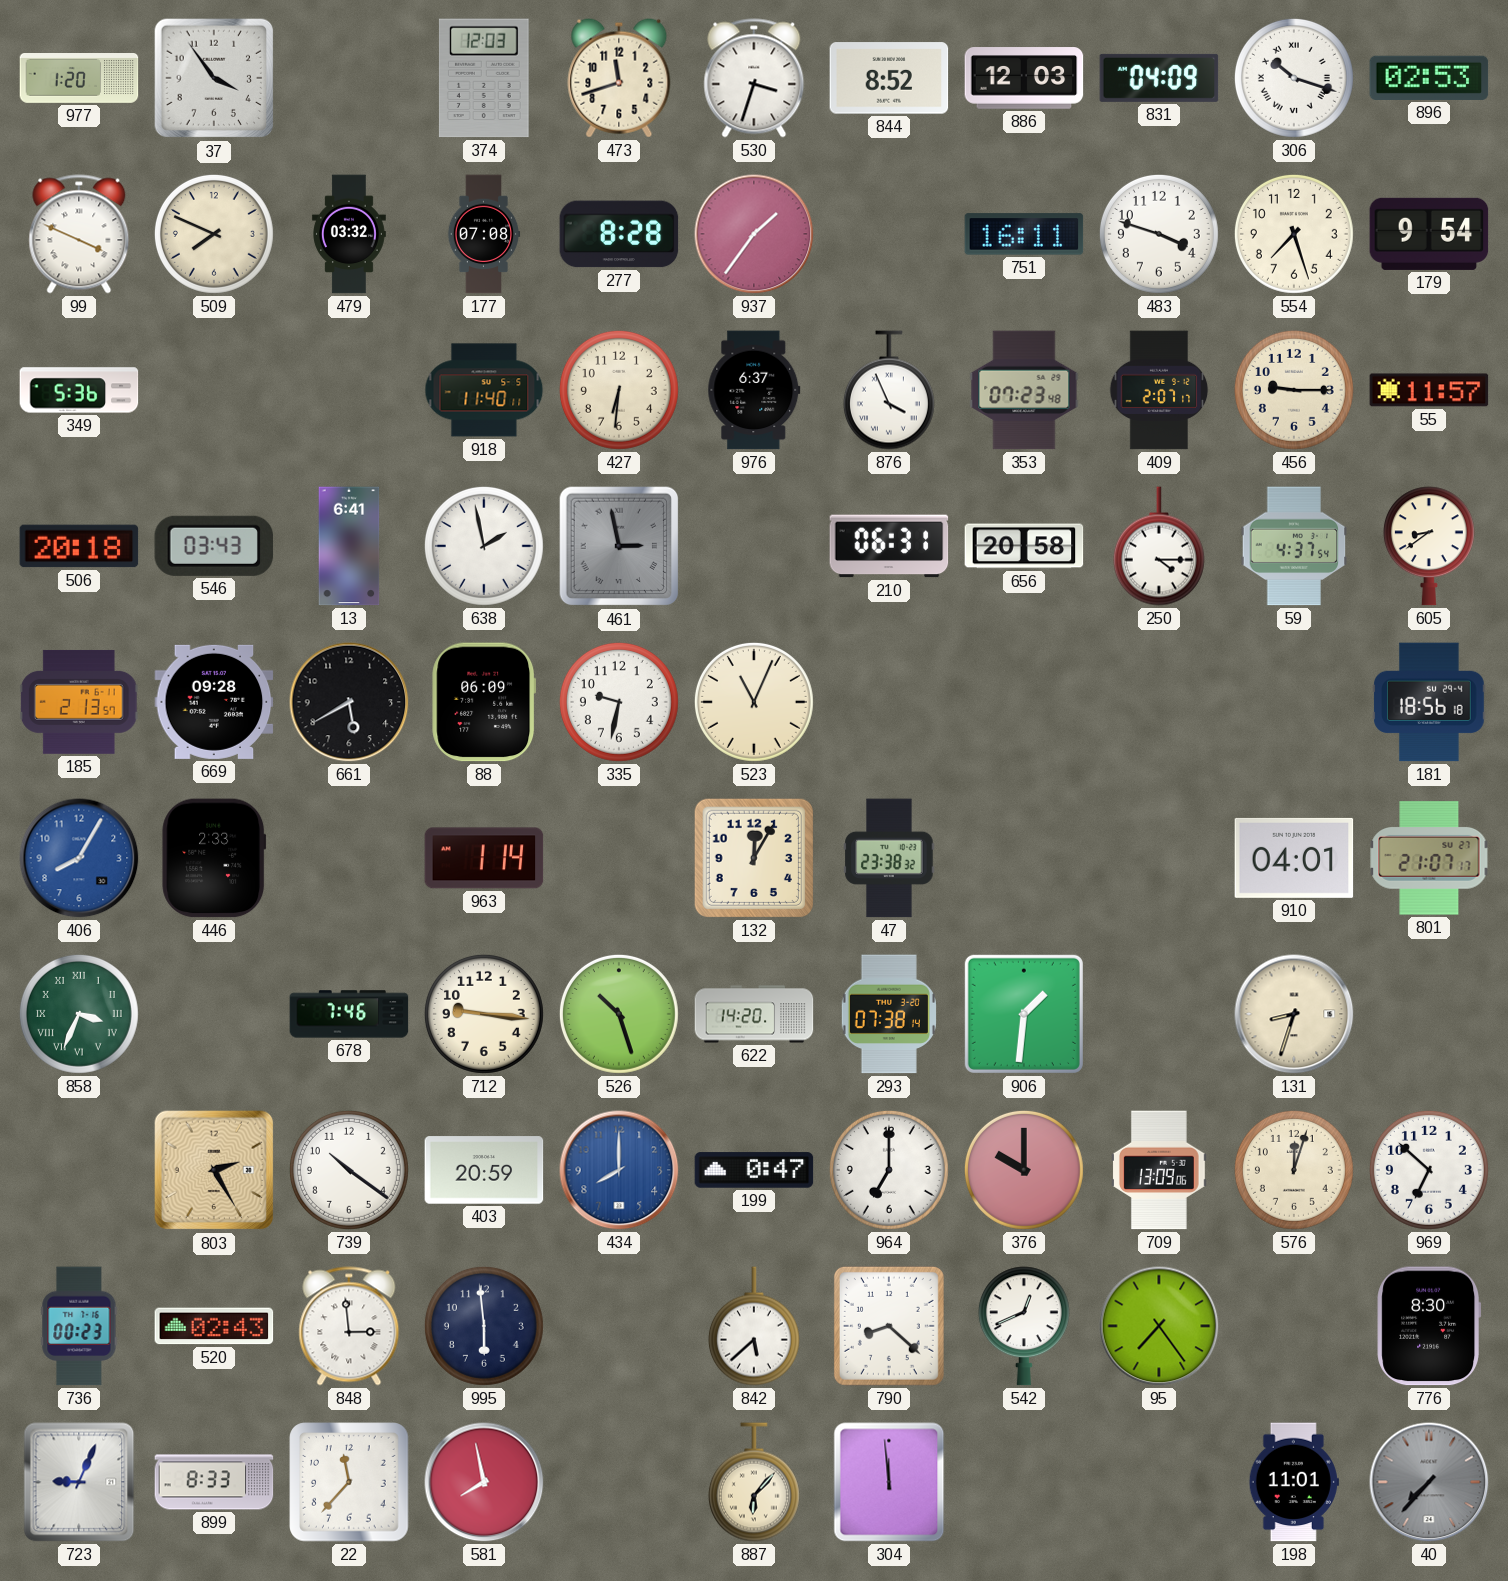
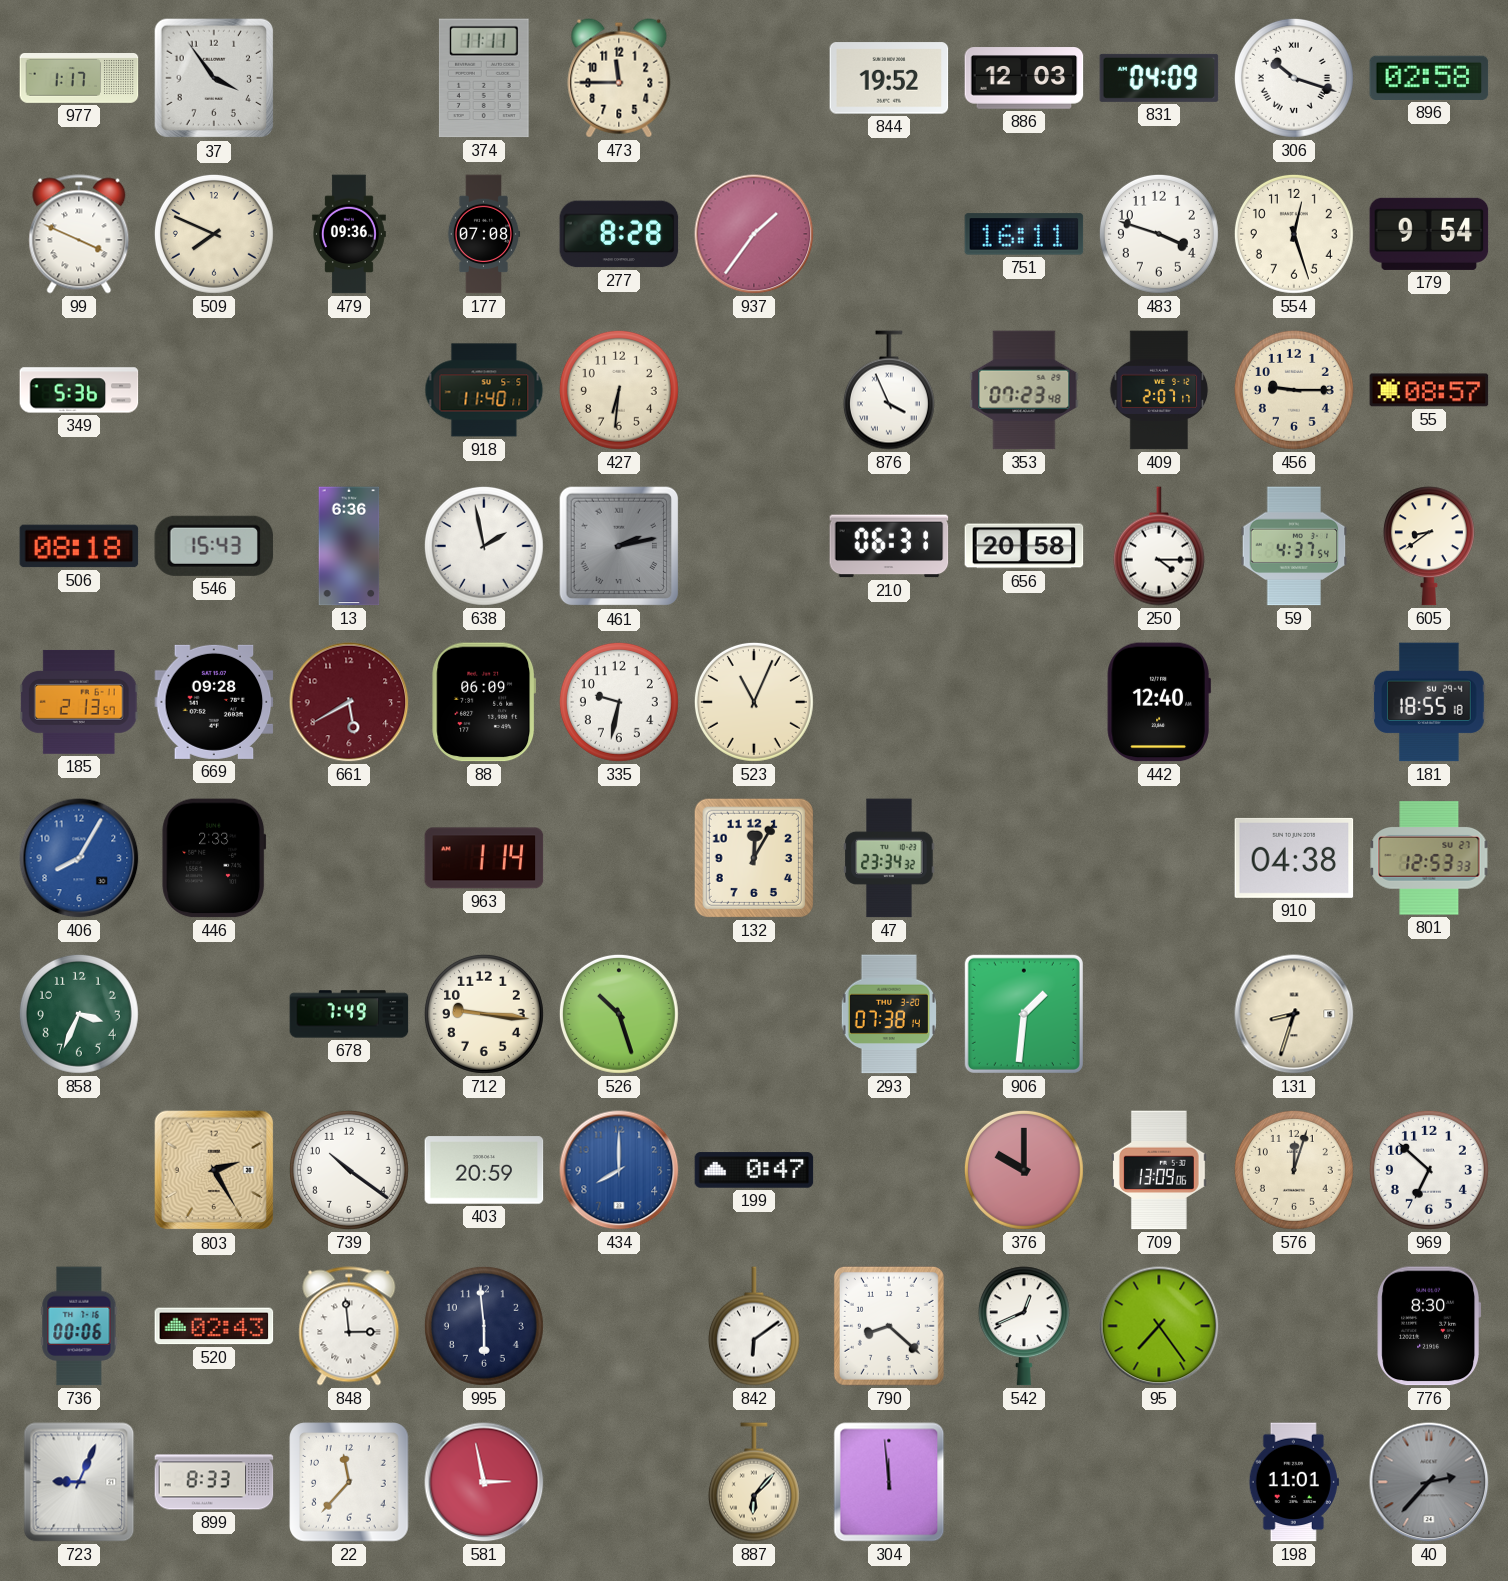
977: 1:20 -> 1:17
374: 12:03 -> 11:11
473: 11:42 -> 11:45
530: 3:33 -> none
844: 8:52 -> 19:52
896: 02:53 -> 02:58
479: 03:32 -> 09:36
554: 7:27 -> 12:27
976: 6:37 -> none
55: 11:57 -> 08:57
506: 20:18 -> 08:18
546: 03:43 -> 15:43
13: 6:41 -> 6:36
461: 2:58 -> 2:13
661 dial: black -> burgundy
442: none -> 12:40
181: 18:56 -> 18:55
47: 23:38 -> 23:34
910: 04:01 -> 04:38
801: 21:07 -> 12:53
858 numerals: Roman -> Arabic
678: 7:46 -> 7:49
622: 14:20 -> none
964: 7:00 -> none
736: 00:23 -> 00:06
842: 5:38 -> 6:09
581: 7:58 -> 2:58
40: 7:37 -> 2:37
